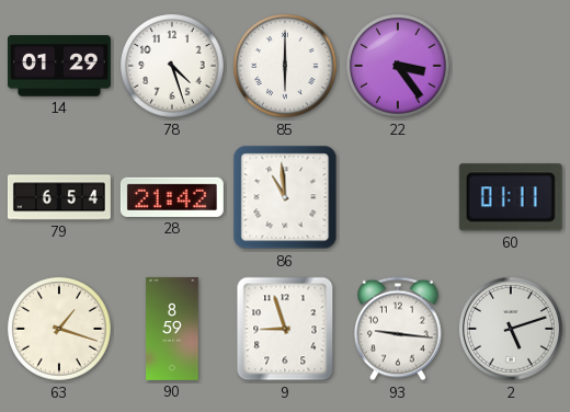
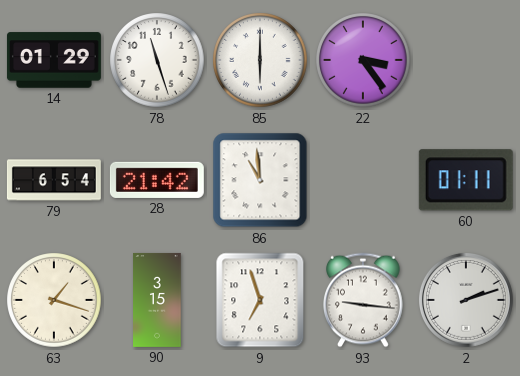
78: 4:27 -> 11:27
90: 8:59 -> 3:15
9: 8:57 -> 6:57
2: 5:12 -> 2:12
